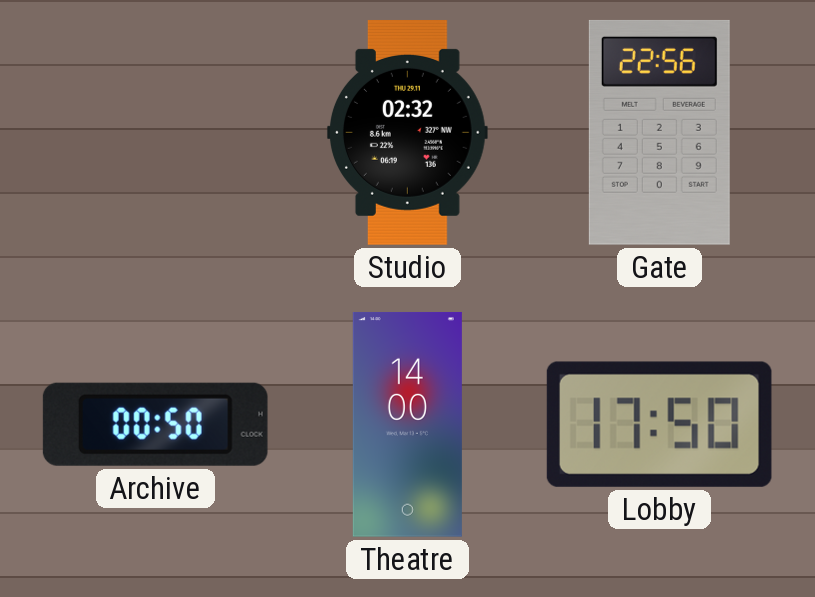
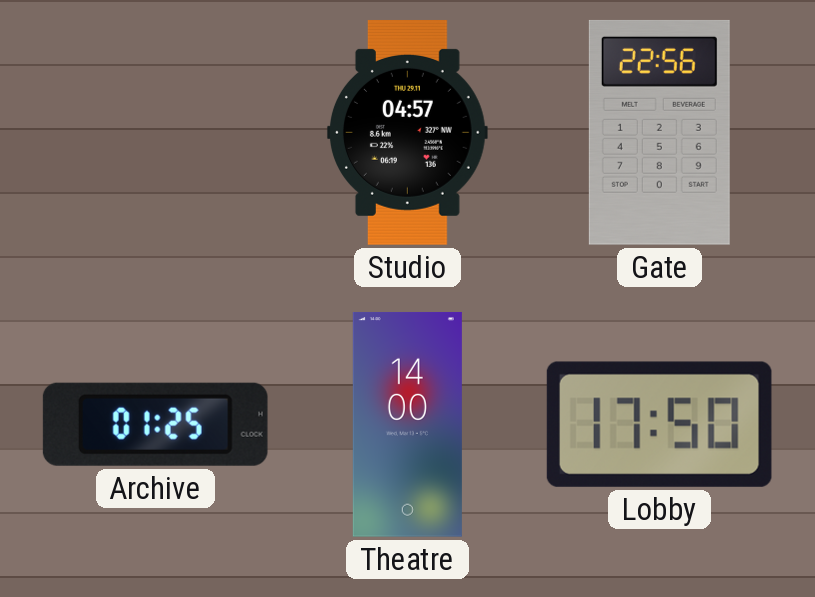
Studio: 02:32 -> 04:57
Archive: 00:50 -> 01:25
